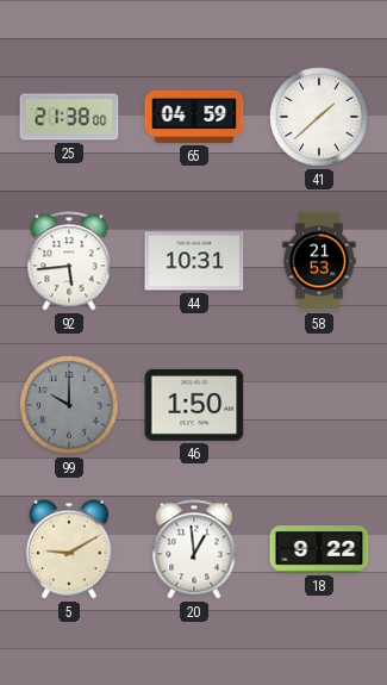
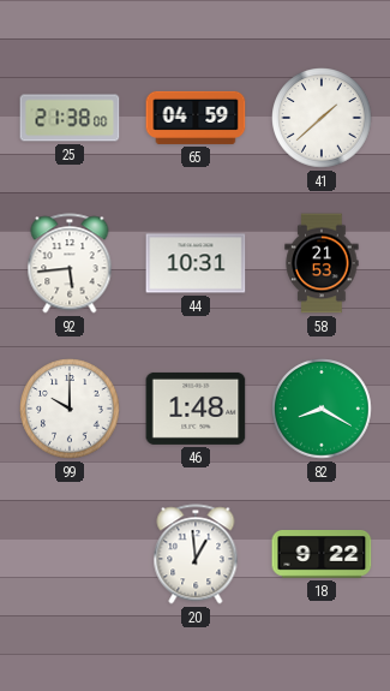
99 dial: grey -> white
46: 1:50 -> 1:48
82: none -> 8:20
5: 9:10 -> none
